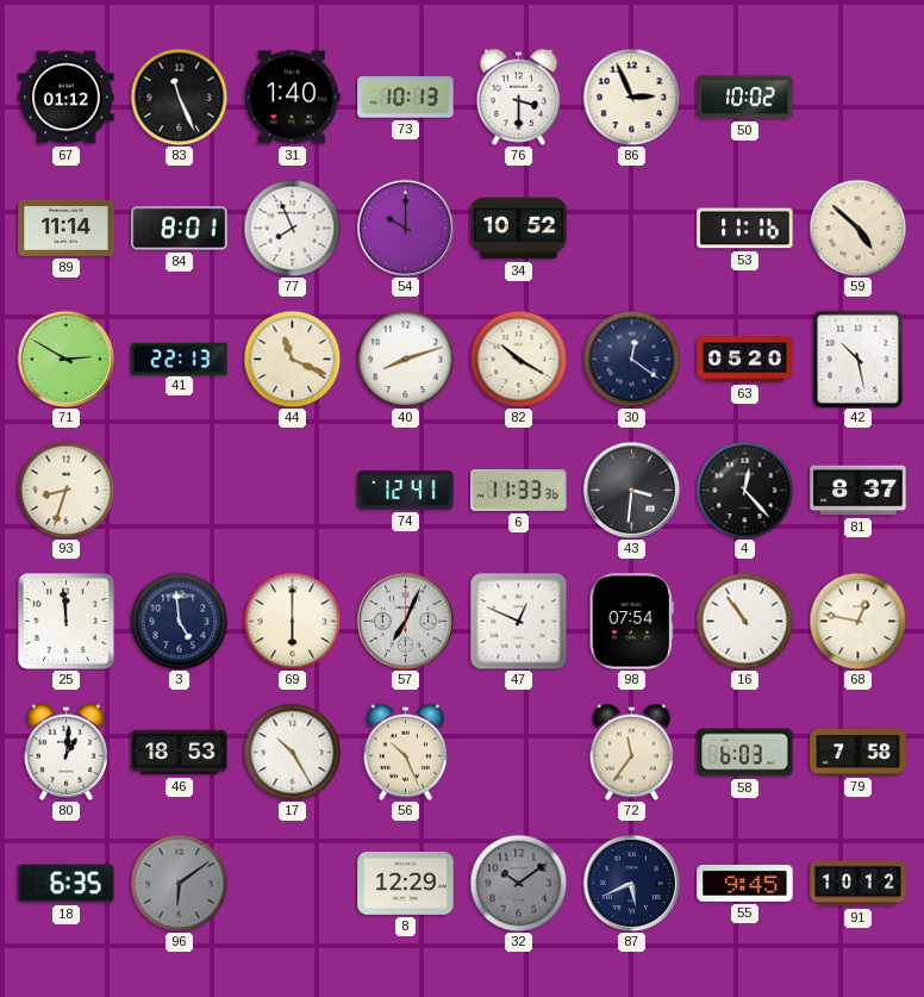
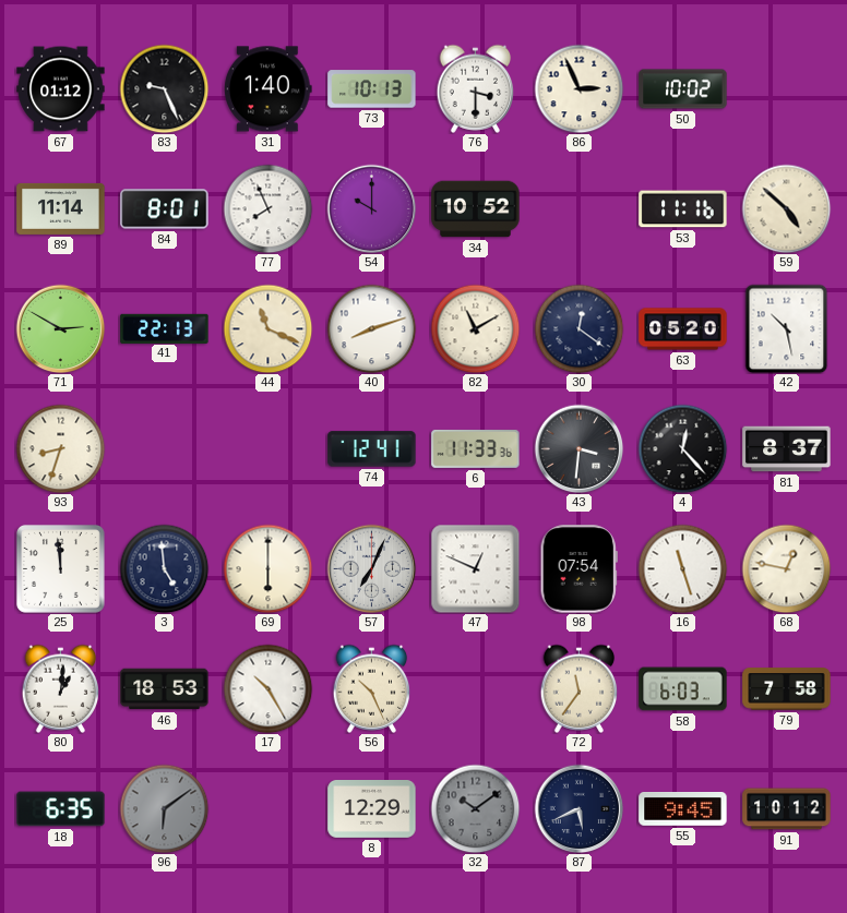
83: 11:26 -> 9:26
82: 10:20 -> 11:10
16: 10:54 -> 11:27
